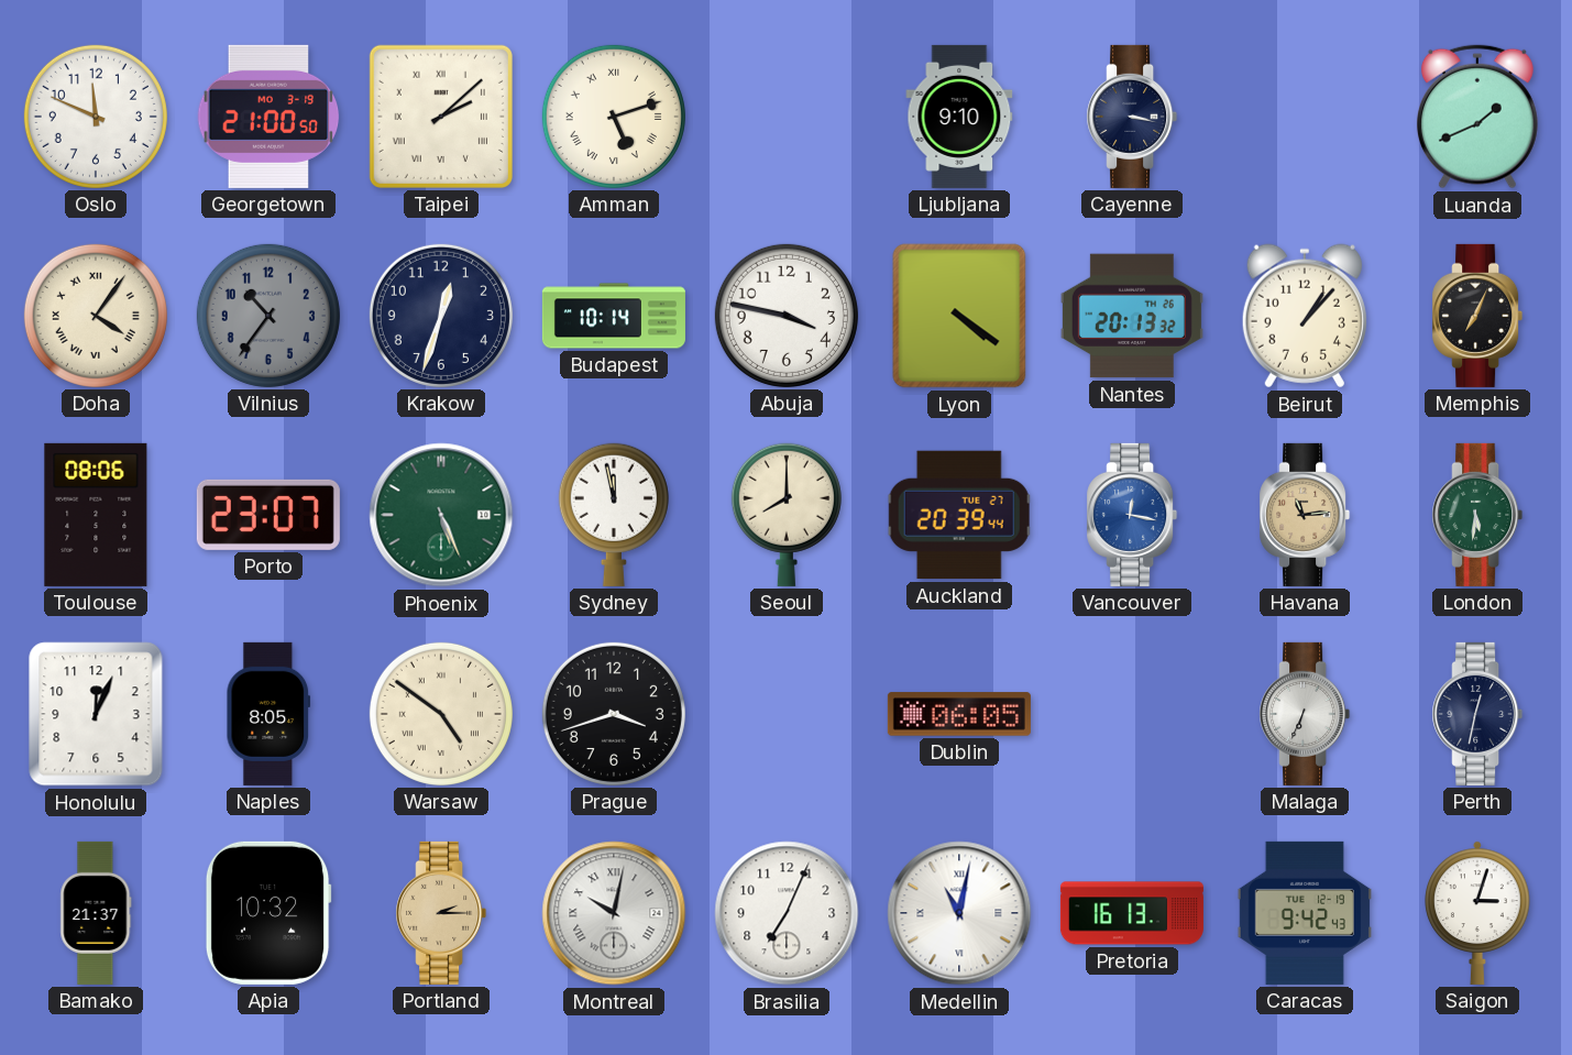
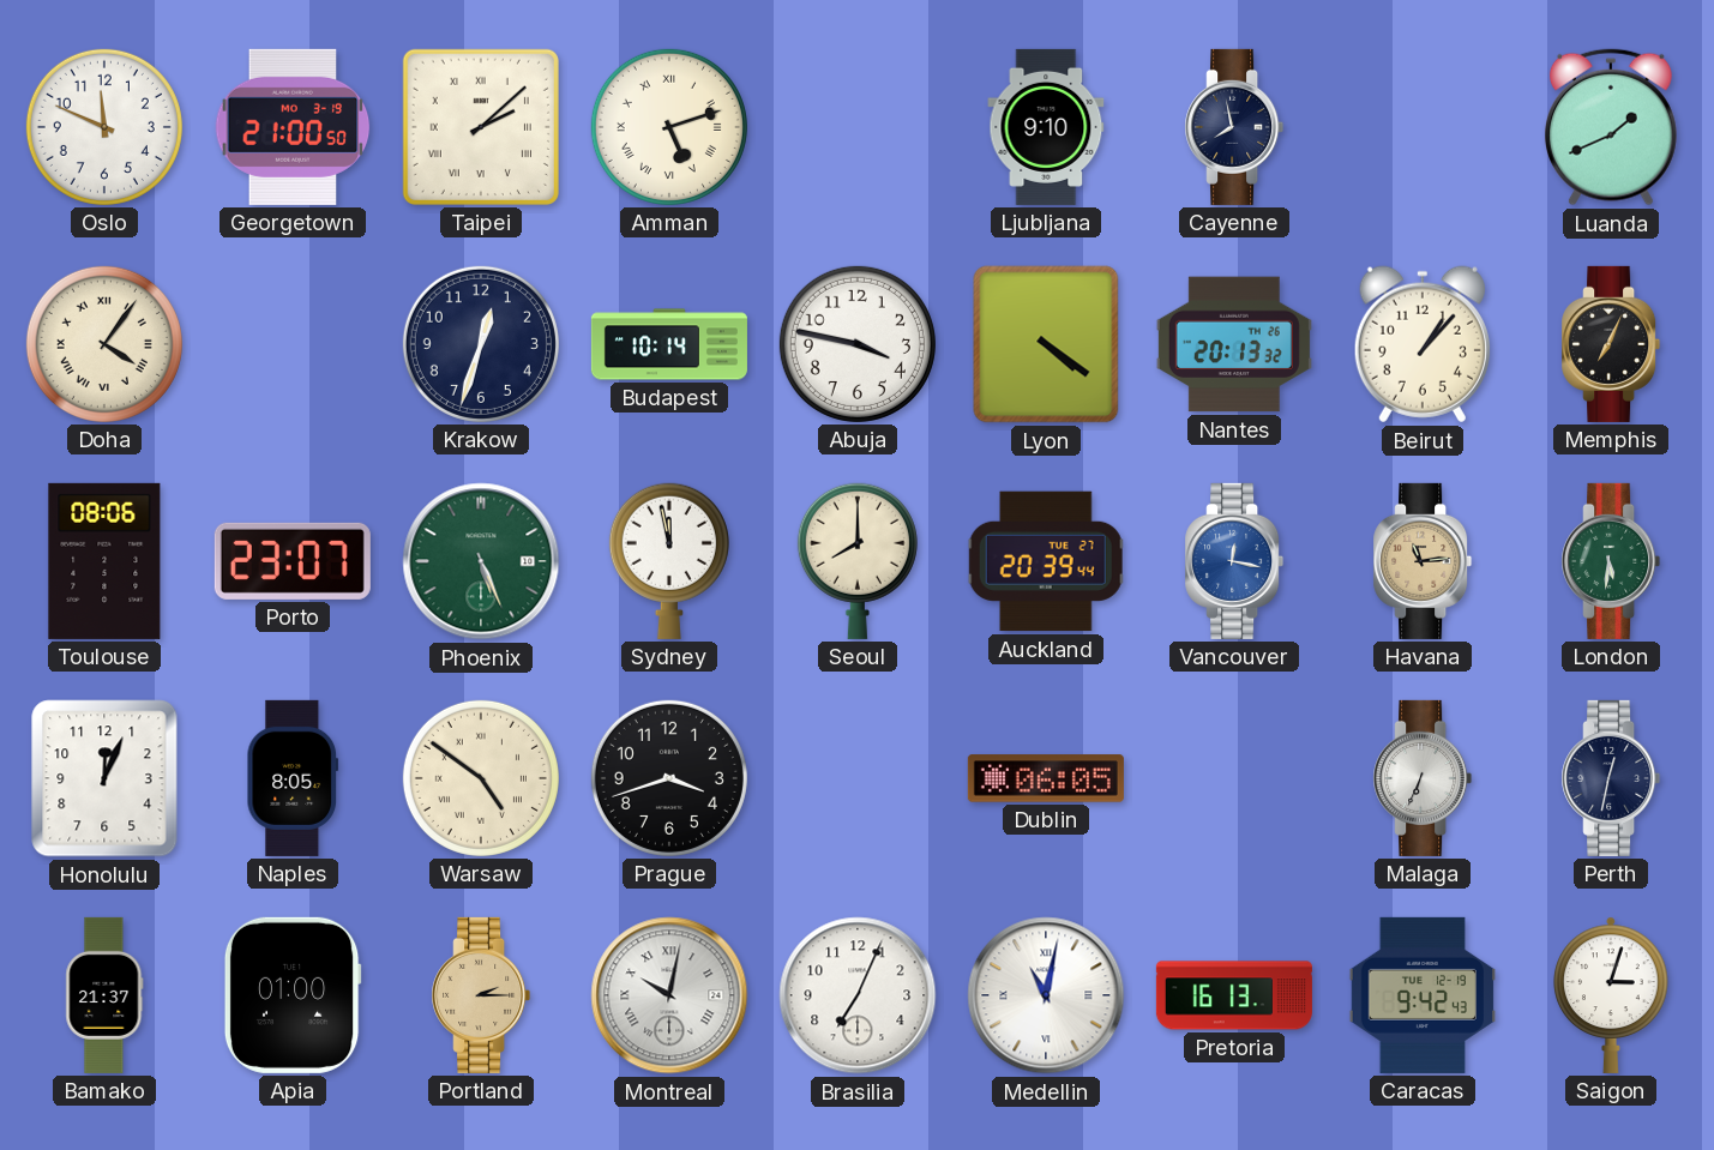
Cayenne: 3:17 -> 7:58
Vilnius: 10:36 -> none
Apia: 10:32 -> 01:00
